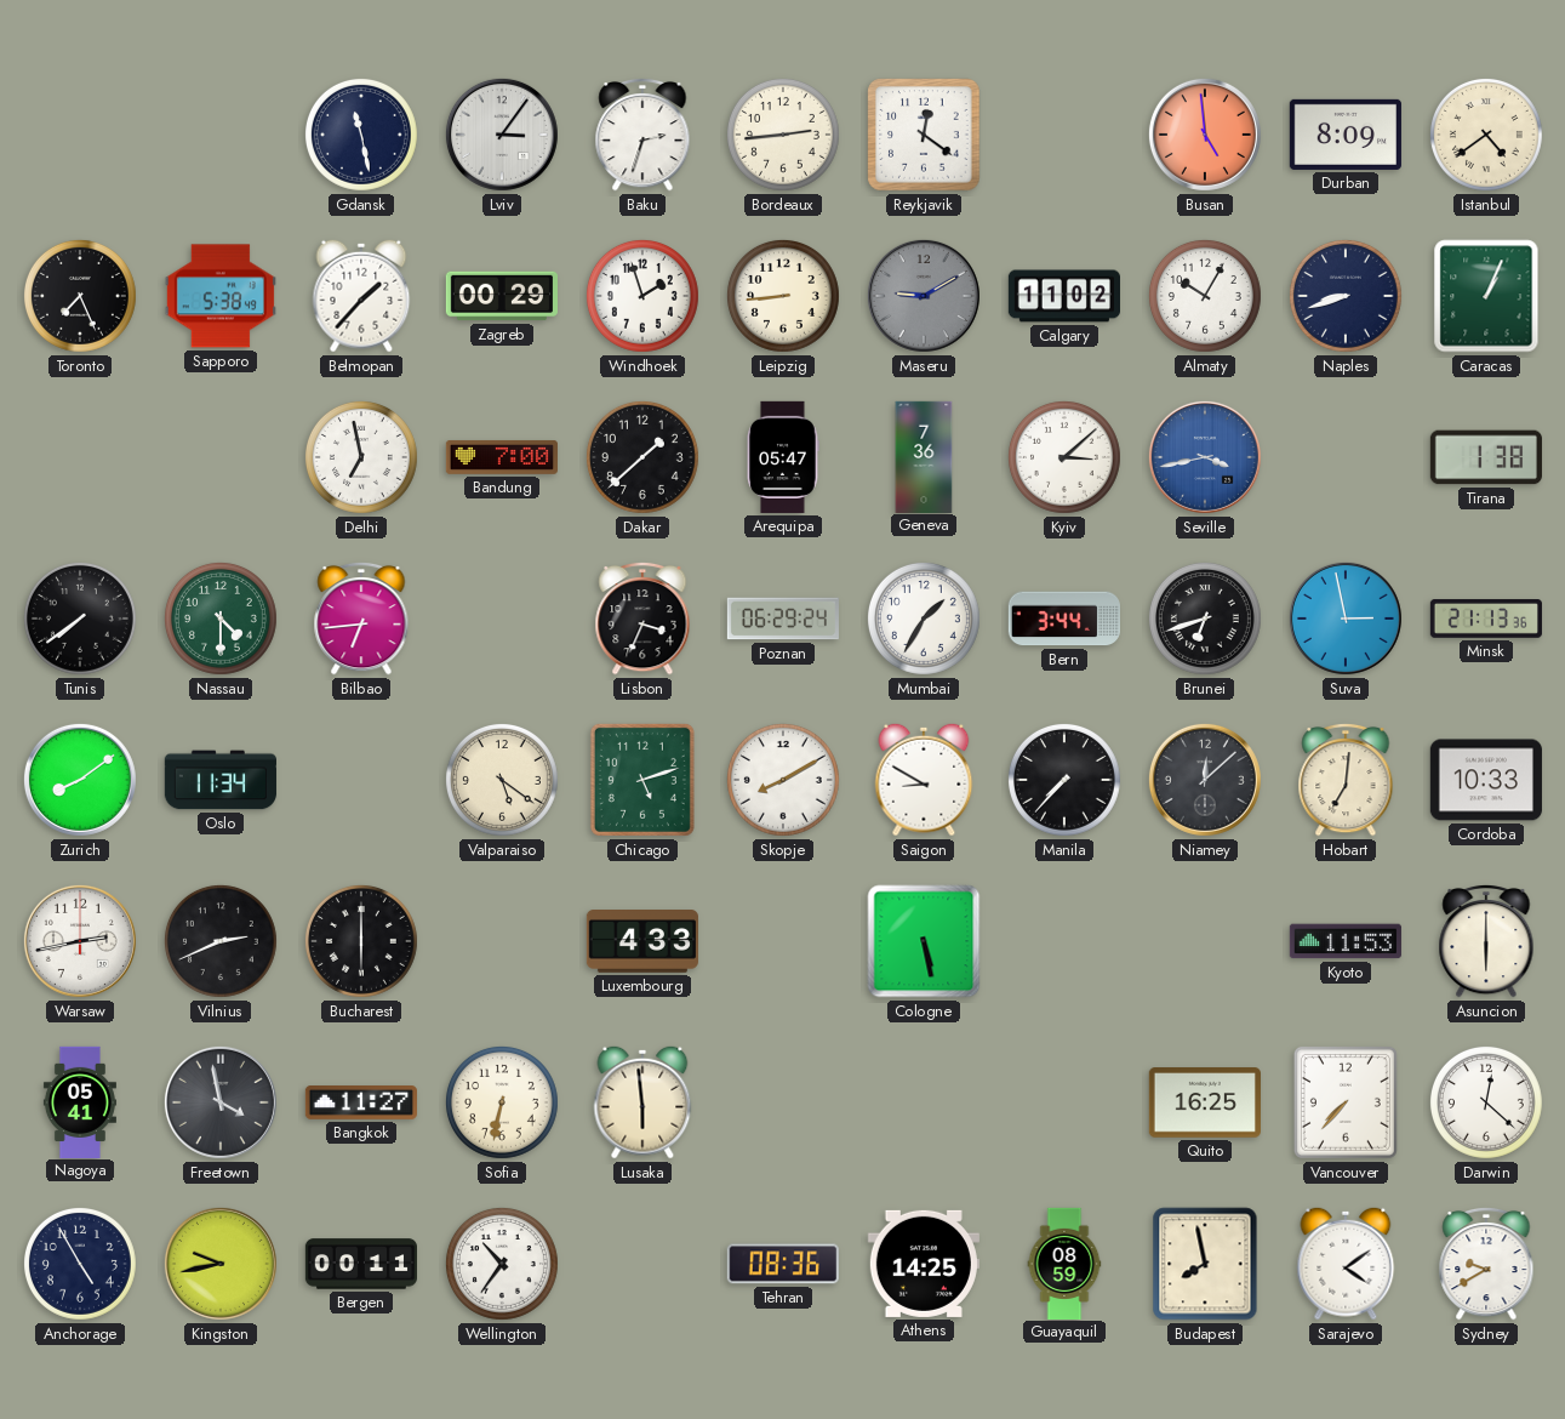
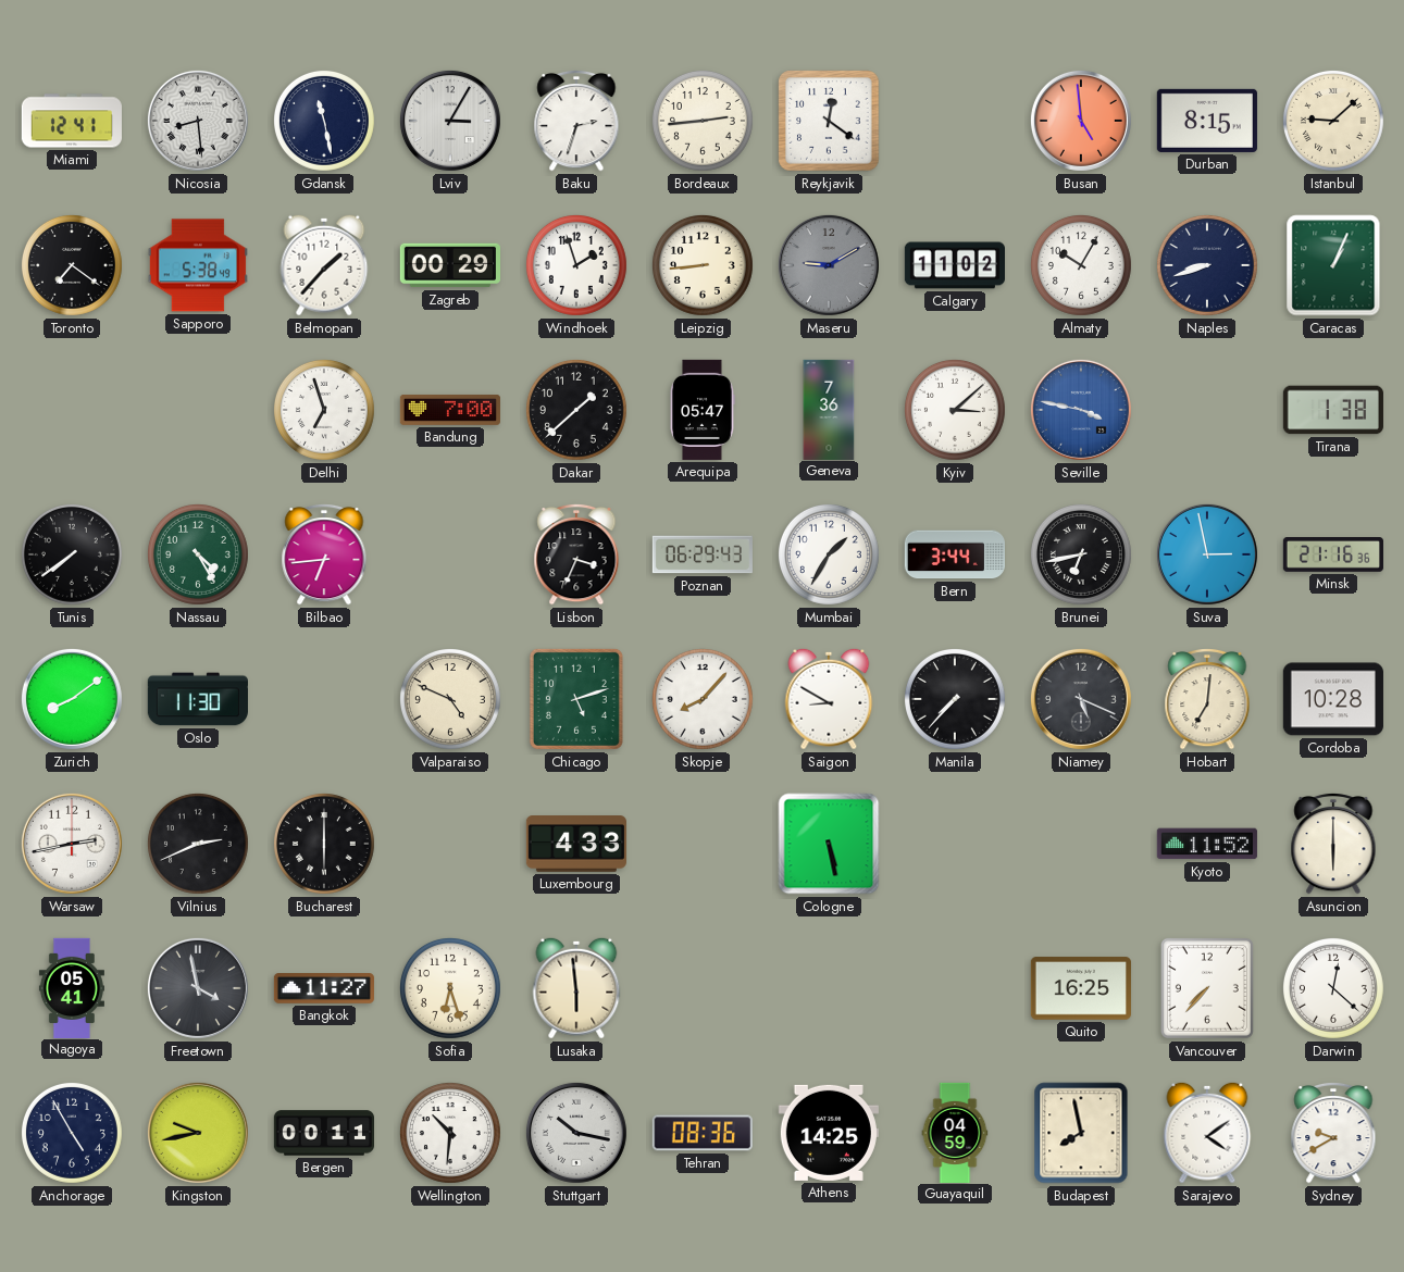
Miami: none -> 12:41
Nicosia: none -> 8:29
Lviv: 3:06 -> 3:05
Durban: 8:09 -> 8:15
Istanbul: 4:39 -> 9:08
Toronto: 7:26 -> 7:21
Delhi: 6:58 -> 6:57
Seville: 3:43 -> 3:47
Nassau: 4:30 -> 4:25
Poznan: 06:29:24 -> 06:29:43
Brunei: 6:42 -> 6:43
Minsk: 21:13 -> 21:16
Oslo: 11:34 -> 11:30
Valparaiso: 5:21 -> 4:49
Skopje: 8:10 -> 8:07
Niamey: 12:08 -> 5:19
Cordoba: 10:33 -> 10:28
Kyoto: 11:53 -> 11:52
Sofia: 6:32 -> 6:27
Wellington: 10:36 -> 10:31
Stuttgart: none -> 10:17
Guayaquil: 08:59 -> 04:59
